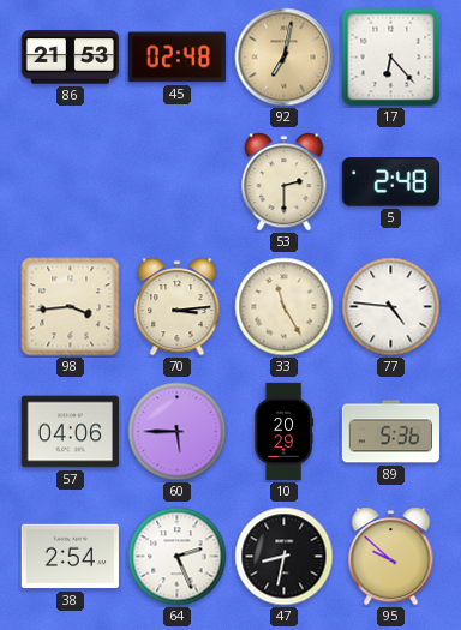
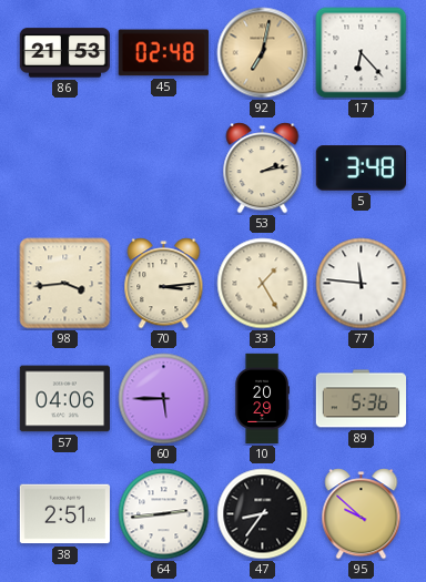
53: 2:30 -> 2:13
5: 2:48 -> 3:48
33: 11:25 -> 1:25
77: 4:46 -> 11:46
38: 2:54 -> 2:51
64: 2:26 -> 2:44
47: 8:32 -> 8:36
